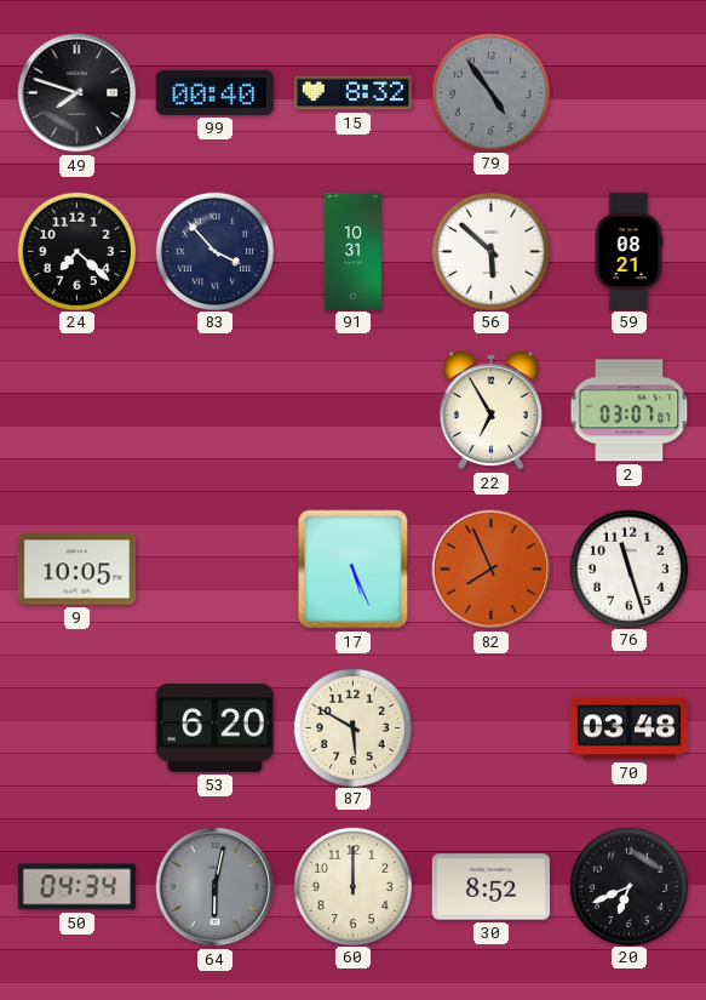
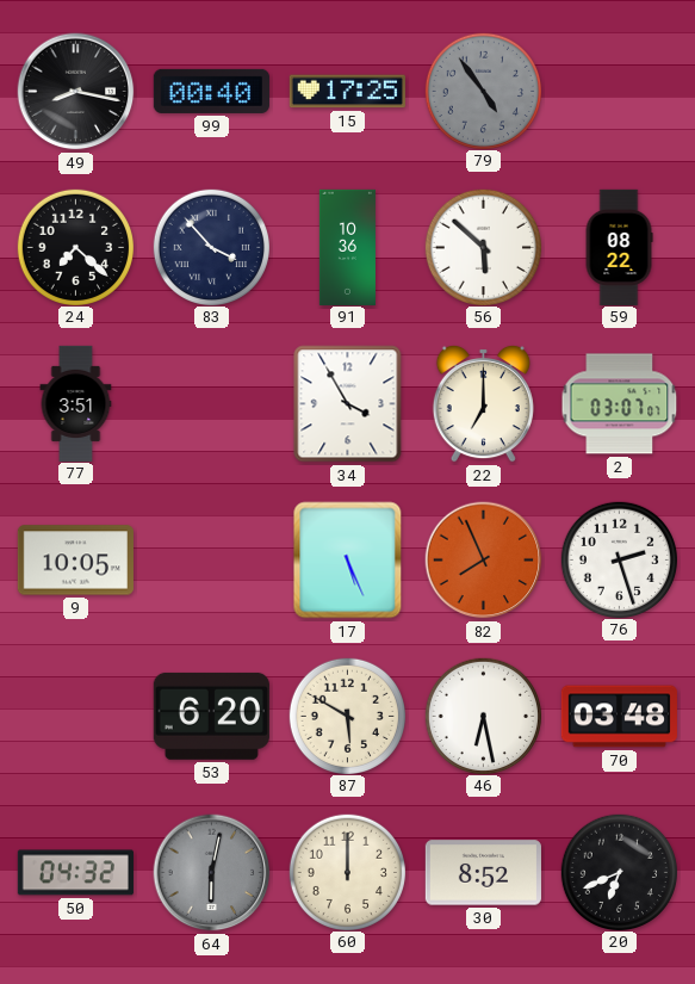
49: 7:48 -> 8:17
15: 8:32 -> 17:25
91: 10:31 -> 10:36
59: 08:21 -> 08:22
77: none -> 3:51
34: none -> 3:55
22: 6:55 -> 7:00
76: 11:27 -> 2:27
46: none -> 6:28
50: 04:34 -> 04:32
